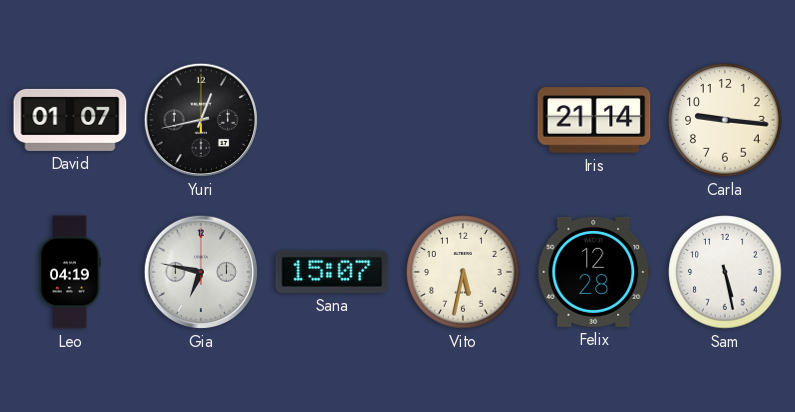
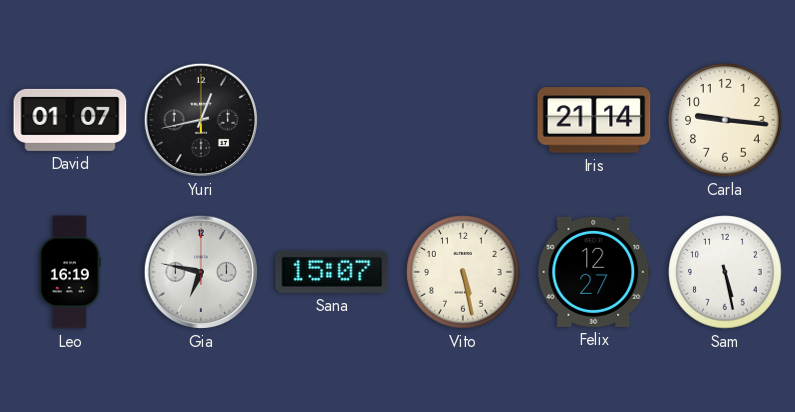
Leo: 04:19 -> 16:19
Vito: 5:32 -> 5:28
Felix: 12:28 -> 12:27
